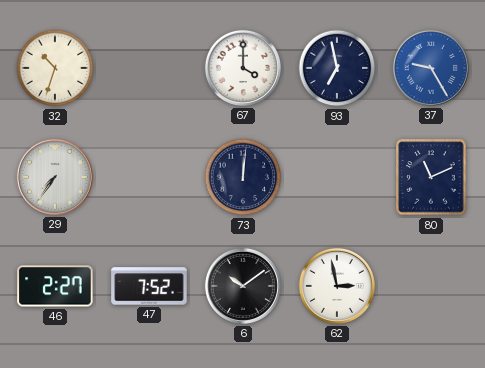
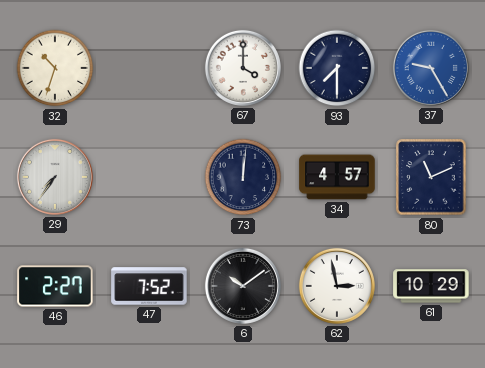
93: 6:58 -> 7:30
34: none -> 4:57
61: none -> 10:29
